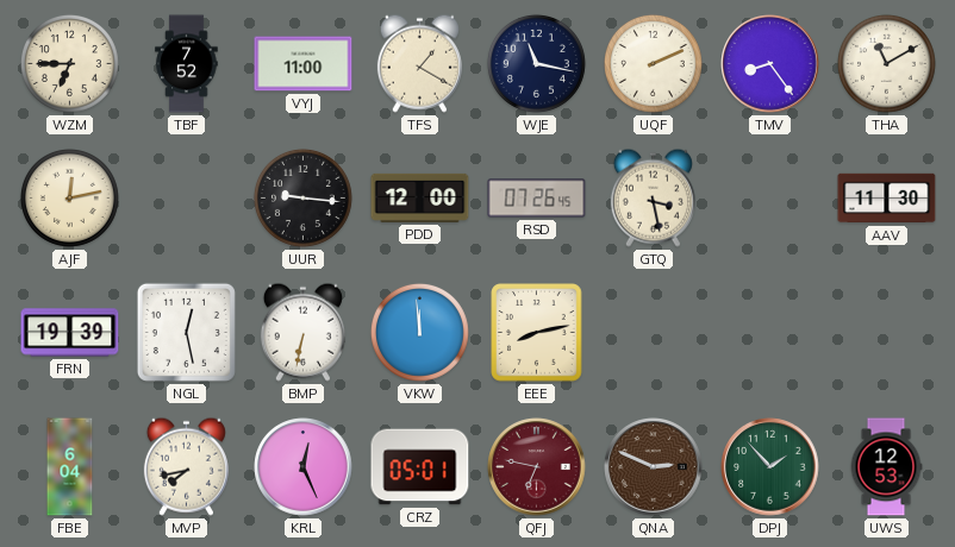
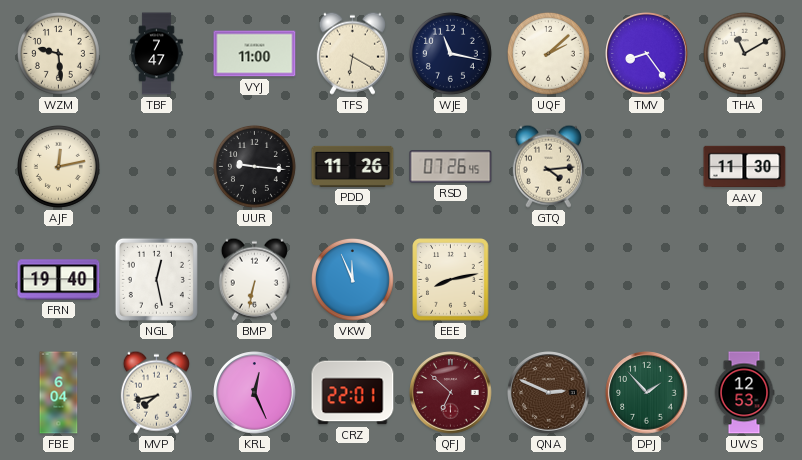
WZM: 6:45 -> 9:29
TBF: 7:52 -> 7:47
TFS: 1:20 -> 6:20
UQF: 2:11 -> 2:08
PDD: 12:00 -> 11:26
GTQ: 3:28 -> 4:14
FRN: 19:39 -> 19:40
VKW: 11:59 -> 11:56
CRZ: 05:01 -> 22:01
QFJ: 6:47 -> 6:52
